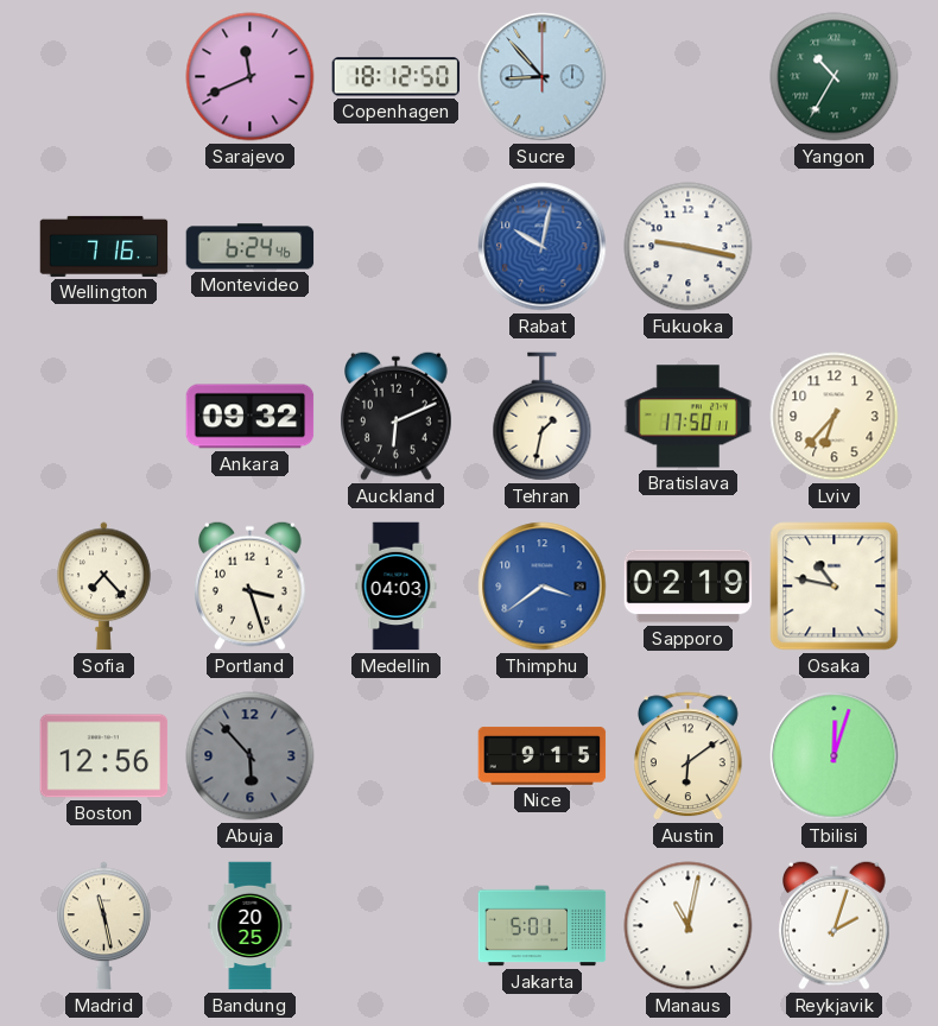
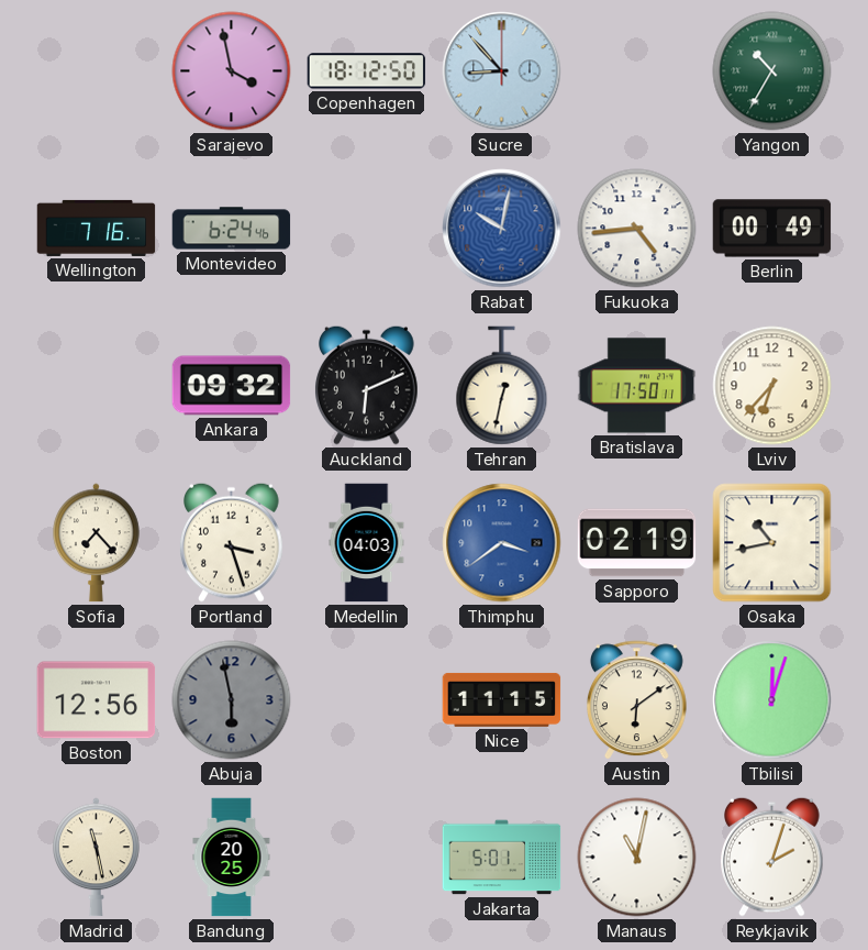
Sarajevo: 11:41 -> 3:58
Fukuoka: 9:17 -> 4:44
Berlin: none -> 00:49
Tehran: 1:32 -> 12:32
Osaka: 10:47 -> 10:43
Abuja: 5:53 -> 5:58
Nice: 9:15 -> 11:15
